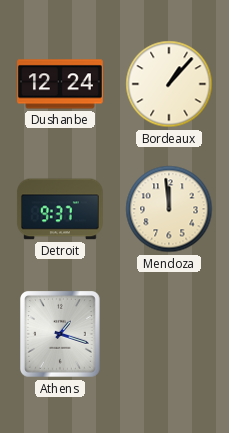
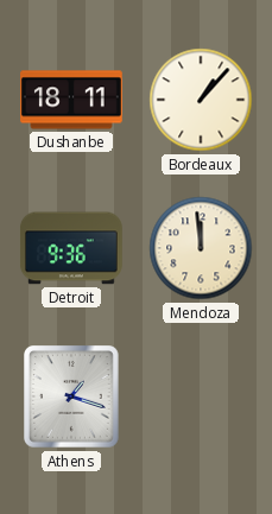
Dushanbe: 12:24 -> 18:11
Detroit: 9:37 -> 9:36
